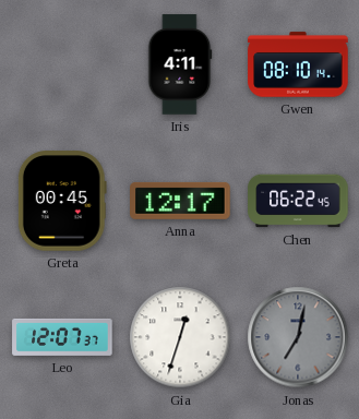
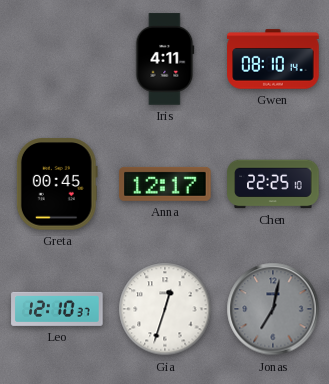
Chen: 06:22 -> 22:25
Leo: 12:07 -> 12:10
